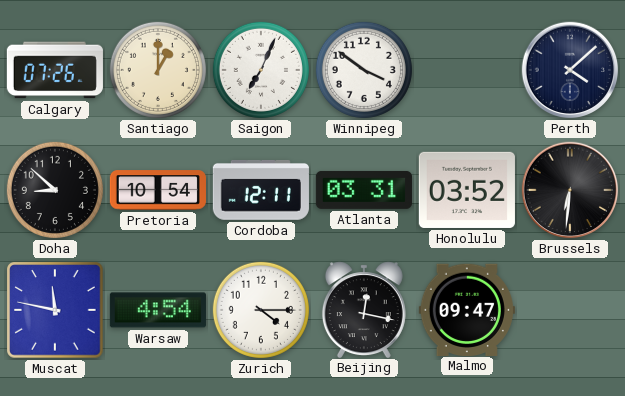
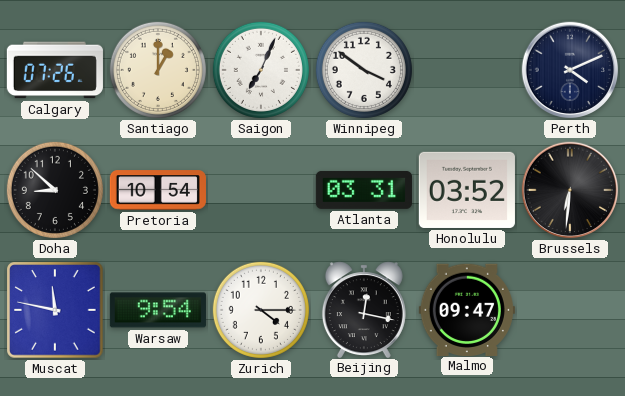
Perth: 4:08 -> 4:11
Cordoba: 12:11 -> none
Warsaw: 4:54 -> 9:54
